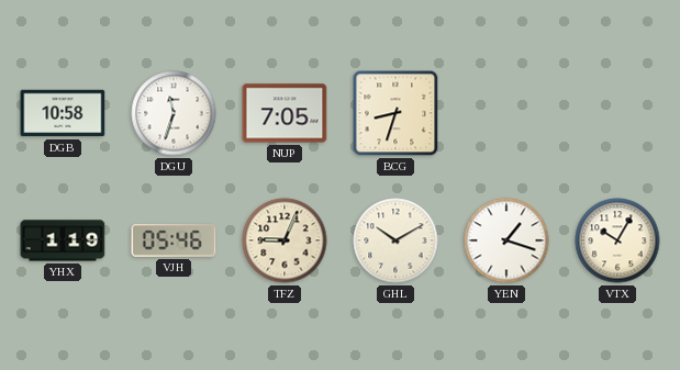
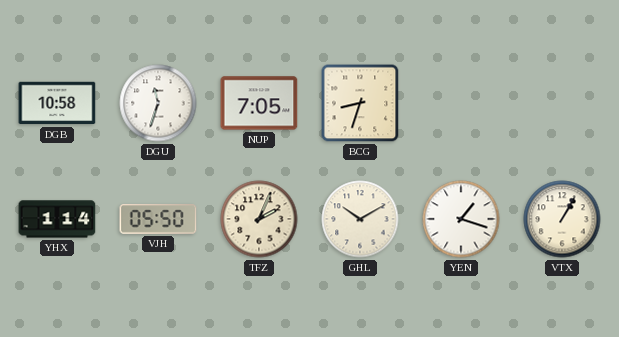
YHX: 1:19 -> 1:14
VJH: 05:46 -> 05:50
TFZ: 9:04 -> 2:04
VTX: 10:05 -> 1:05
